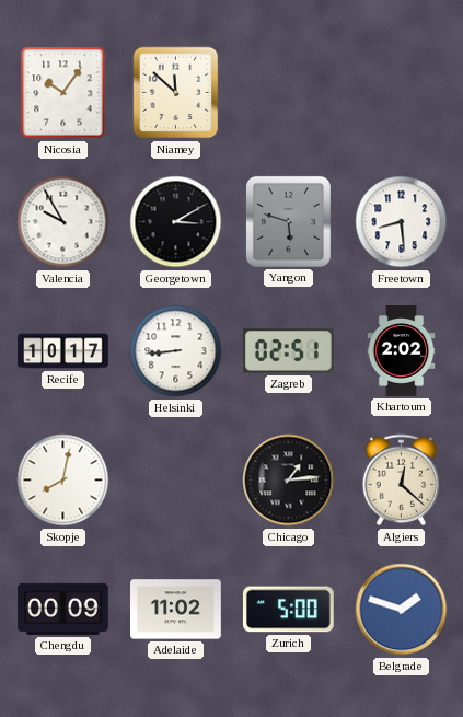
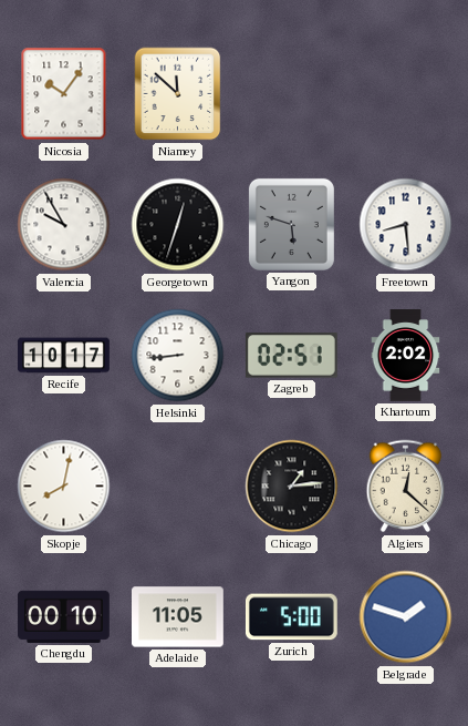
Georgetown: 3:10 -> 12:33
Chengdu: 00:09 -> 00:10
Adelaide: 11:02 -> 11:05
